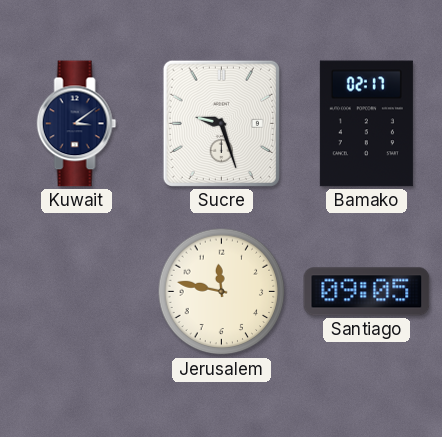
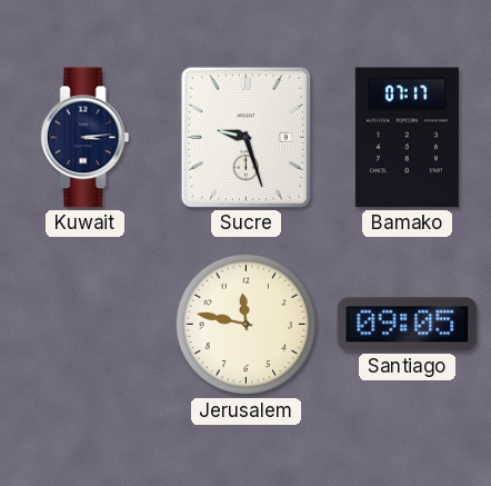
Kuwait: 3:09 -> 3:14
Bamako: 02:17 -> 07:17
